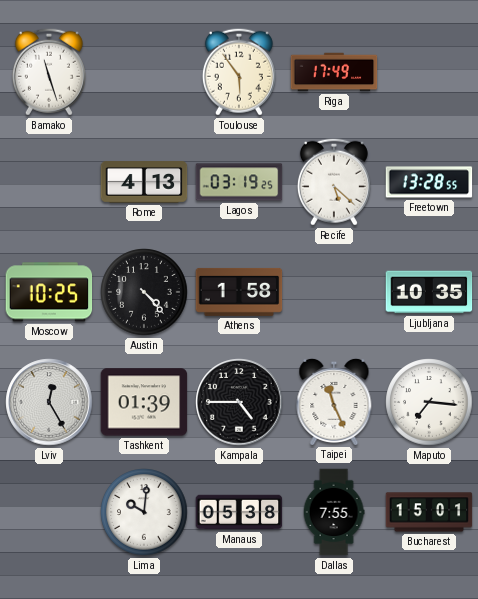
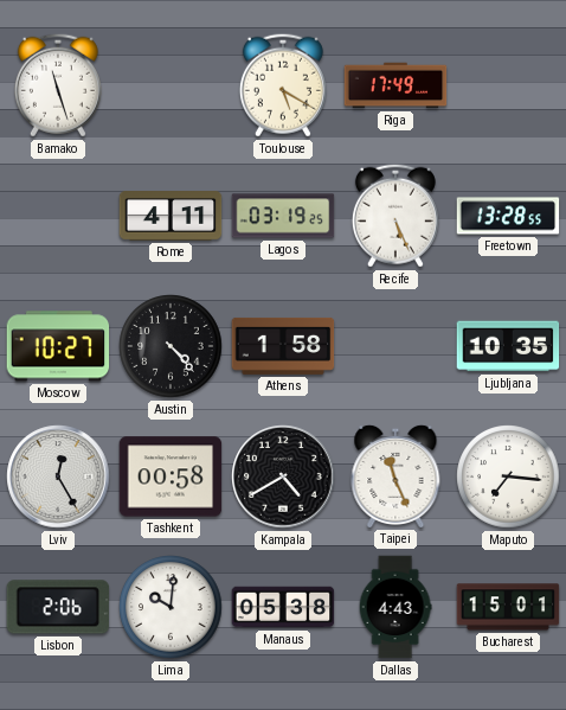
Toulouse: 5:54 -> 5:20
Rome: 4:13 -> 4:11
Recife: 5:22 -> 5:26
Moscow: 10:25 -> 10:27
Tashkent: 01:39 -> 00:58
Kampala: 4:45 -> 4:40
Lisbon: none -> 2:06
Dallas: 7:55 -> 4:43
